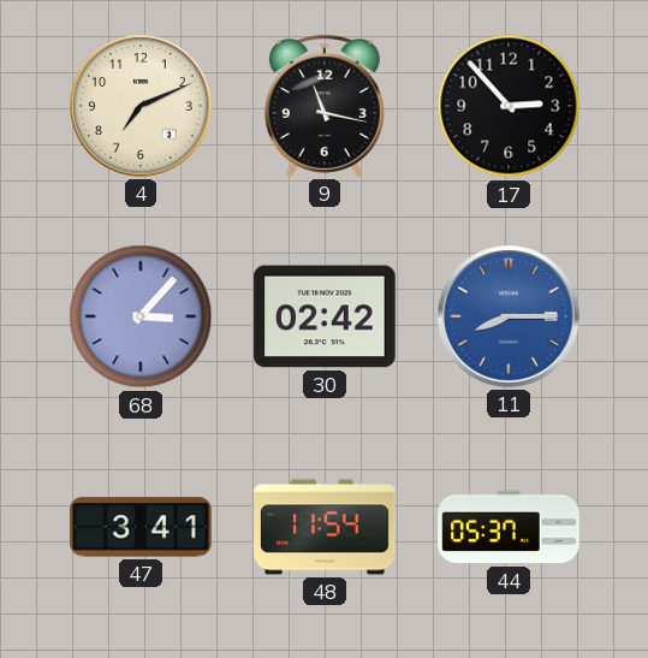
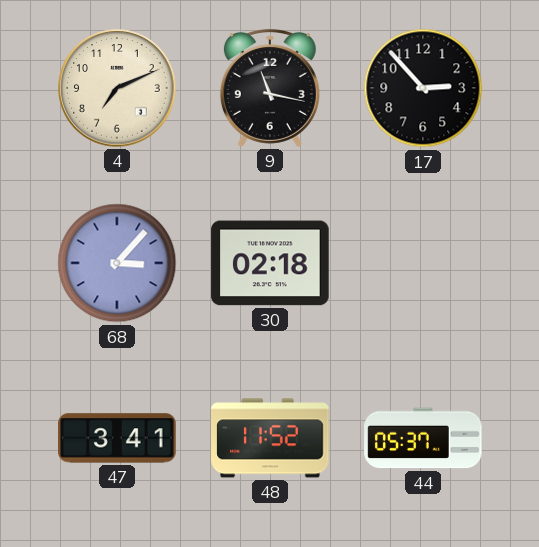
30: 02:42 -> 02:18
11: 8:15 -> none
48: 11:54 -> 11:52
